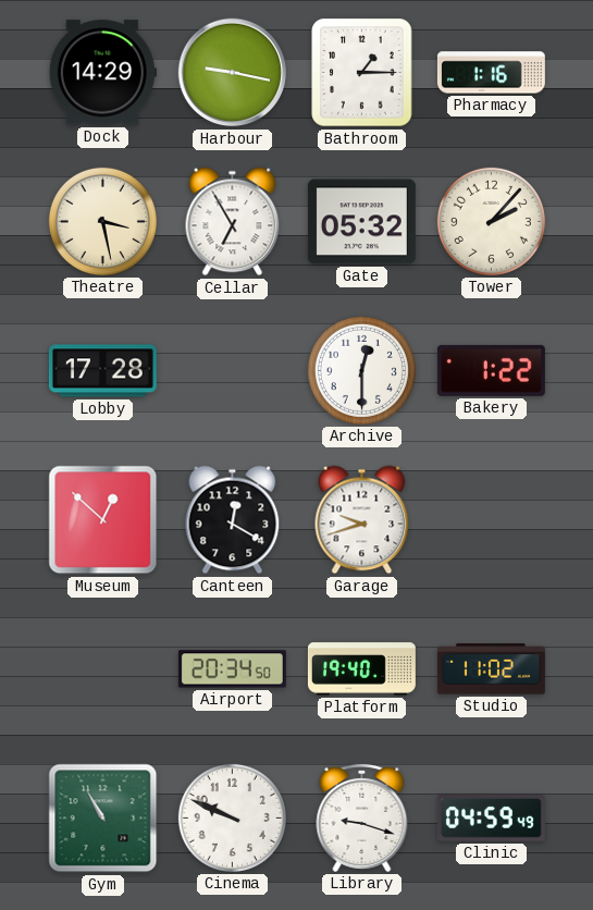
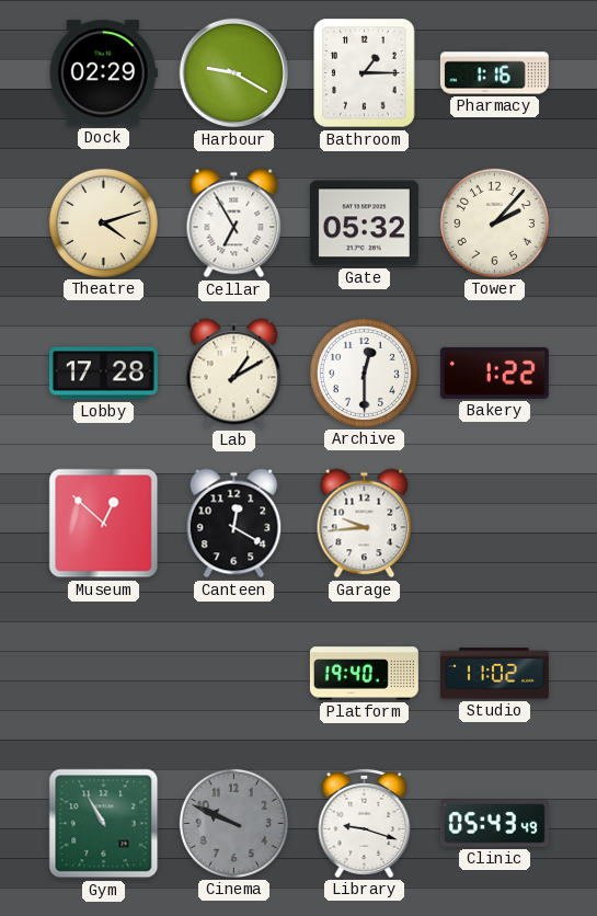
Dock: 14:29 -> 02:29
Harbour: 9:17 -> 9:20
Theatre: 3:28 -> 4:12
Lab: none -> 1:10
Garage: 9:42 -> 9:44
Airport: 20:34 -> none
Cinema dial: white -> grey
Clinic: 04:59 -> 05:43
